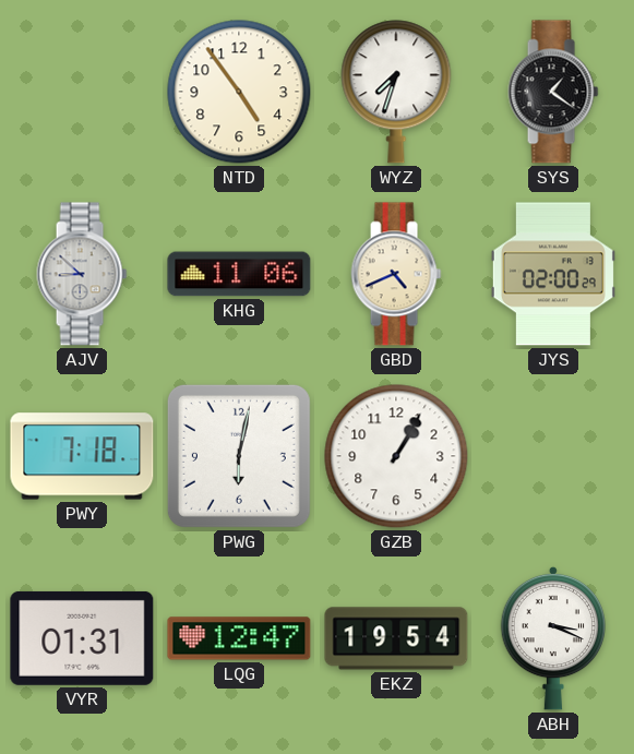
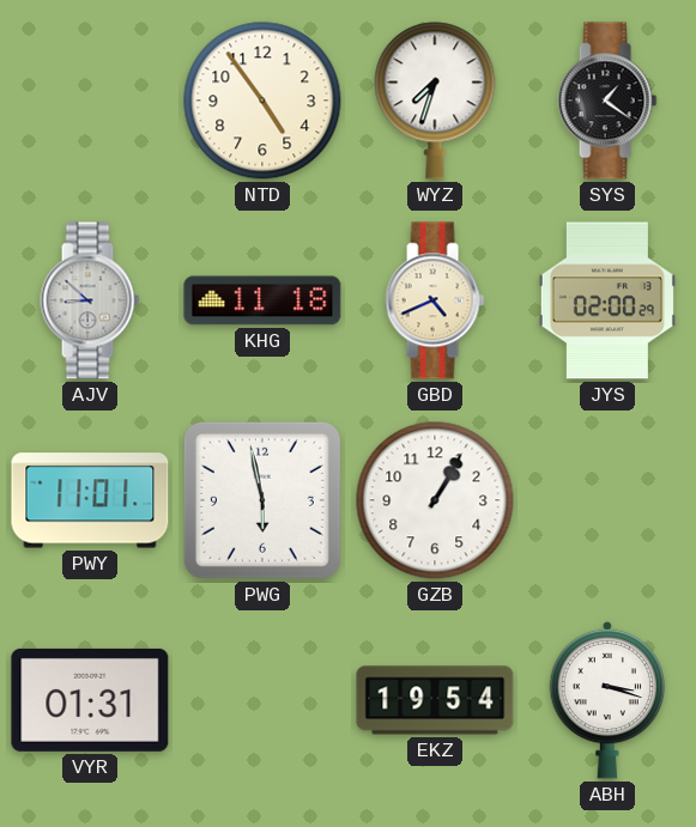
KHG: 11:06 -> 11:18
PWY: 7:18 -> 11:01
PWG: 6:02 -> 5:58
LQG: 12:47 -> none
ABH: 3:19 -> 3:18
